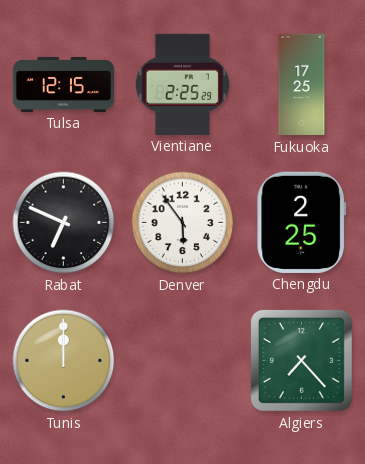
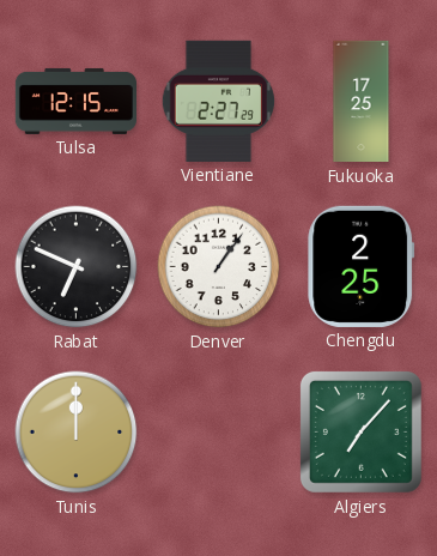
Vientiane: 2:25 -> 2:27
Denver: 5:54 -> 1:06
Algiers: 7:23 -> 7:07
